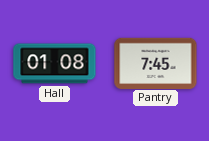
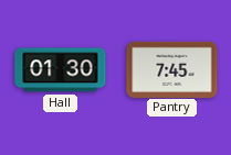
Hall: 01:08 -> 01:30
